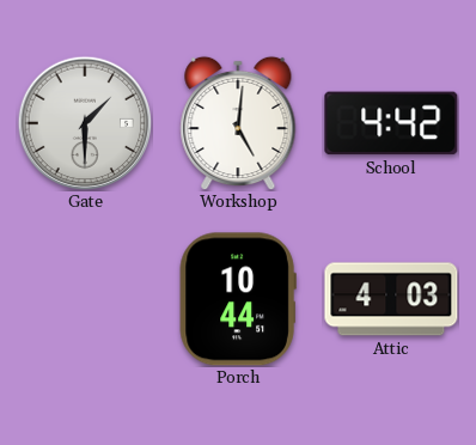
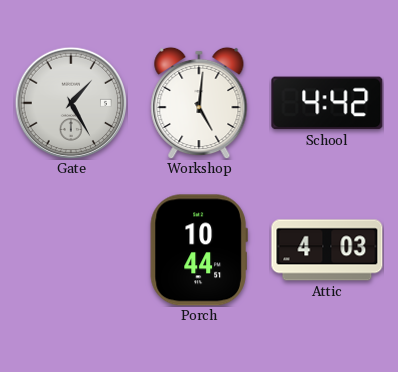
Gate: 1:30 -> 1:25
